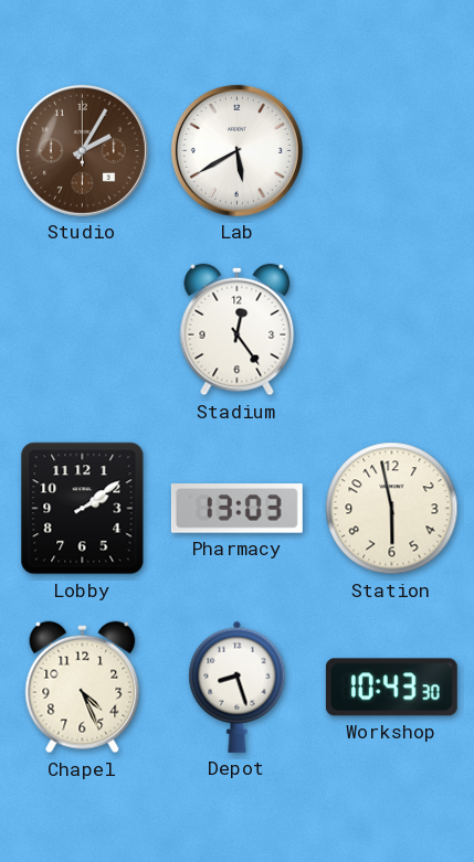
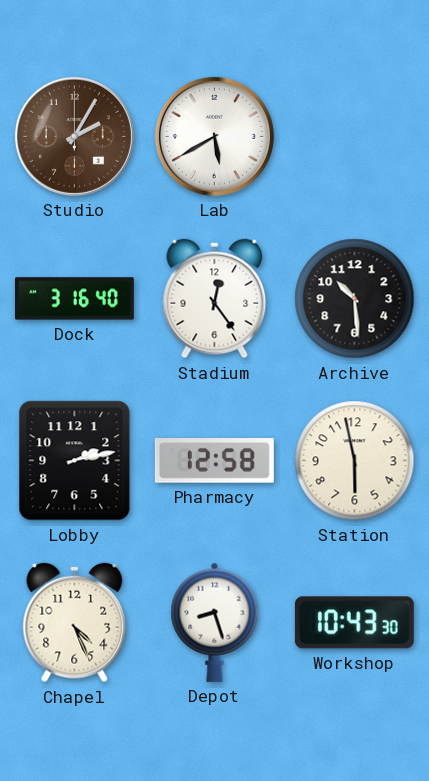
Dock: none -> 3:16
Archive: none -> 10:29
Lobby: 2:09 -> 2:13
Pharmacy: 13:03 -> 12:58
